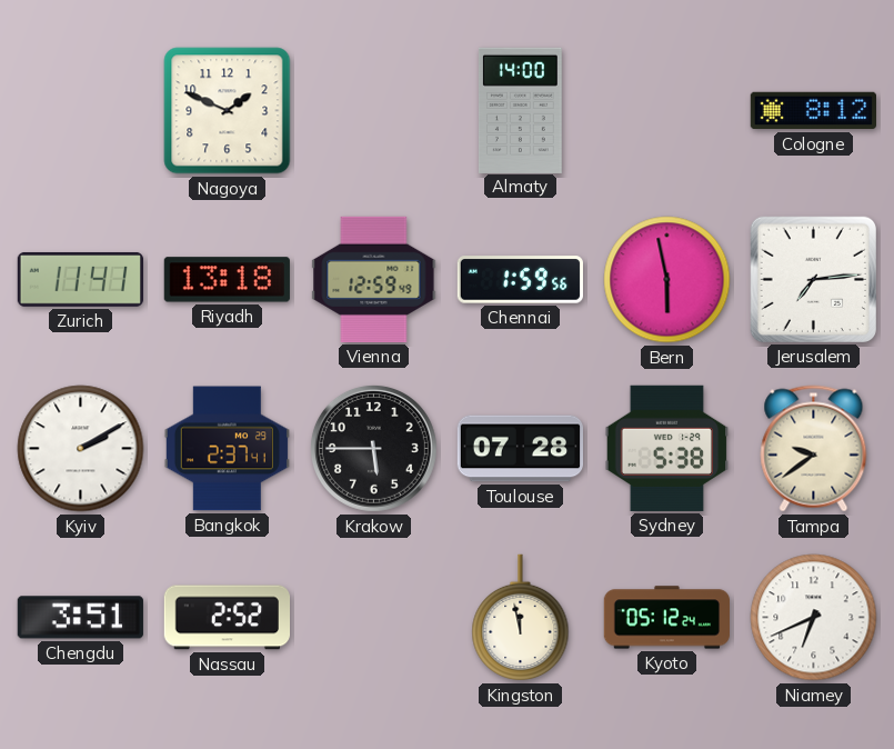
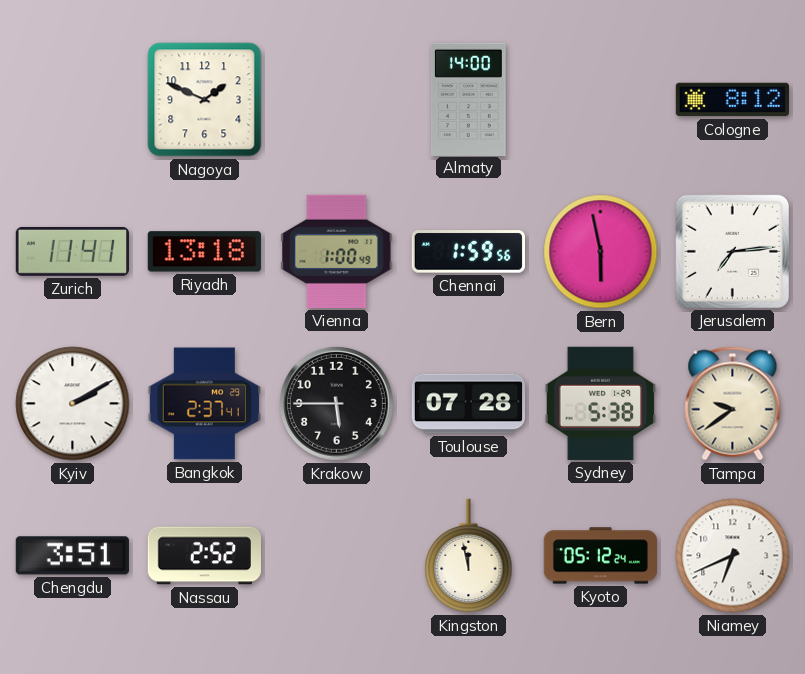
Vienna: 12:59 -> 1:00
